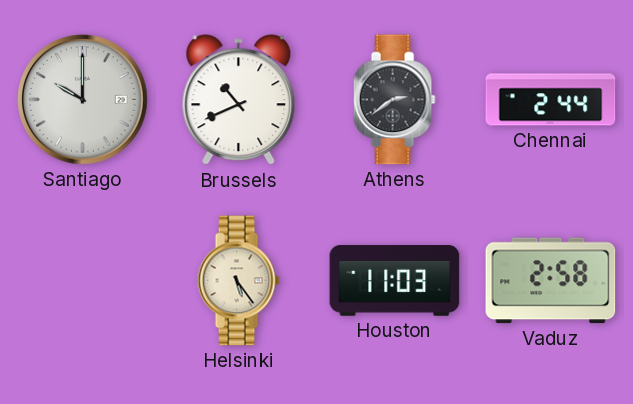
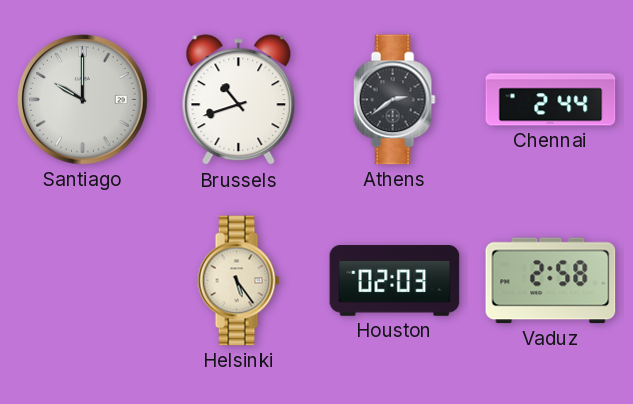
Brussels: 10:41 -> 10:42
Houston: 11:03 -> 02:03
